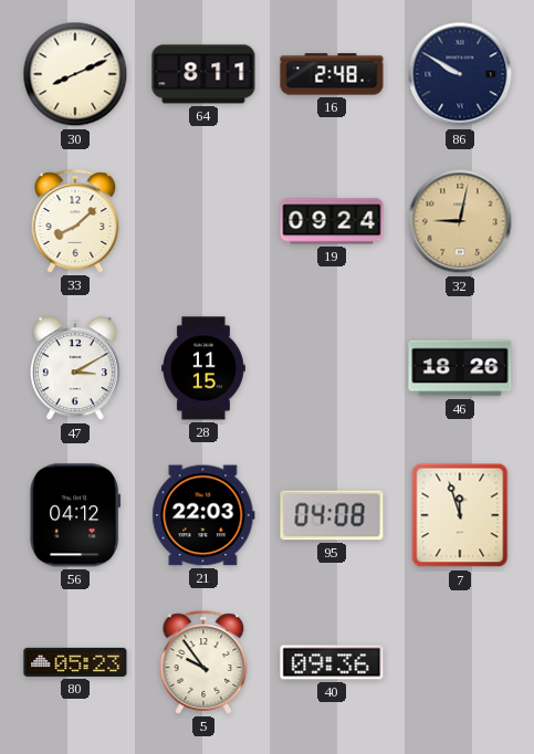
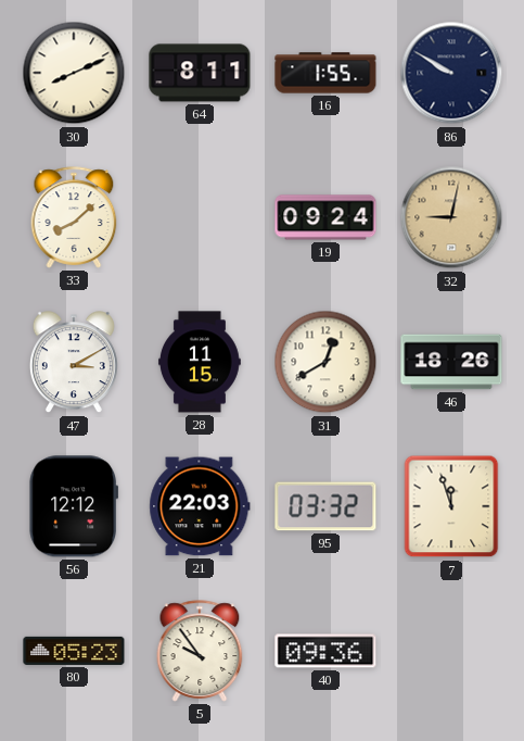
16: 2:48 -> 1:55
31: none -> 12:40
56: 04:12 -> 12:12
95: 04:08 -> 03:32
